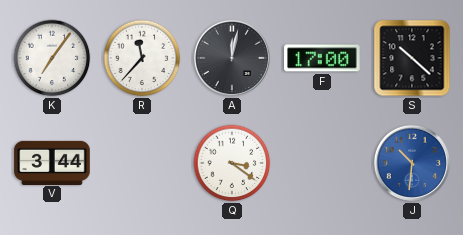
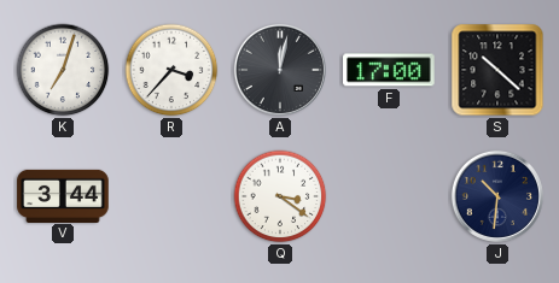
K: 7:06 -> 7:03
R: 11:37 -> 3:37
J dial: blue -> navy
